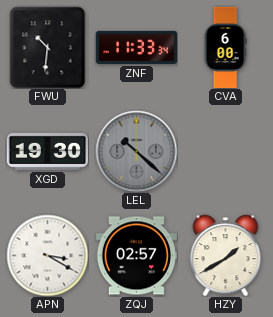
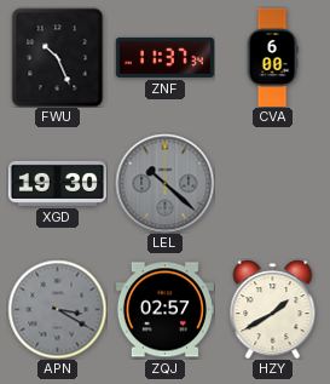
FWU: 10:31 -> 10:26
ZNF: 11:33 -> 11:37
APN dial: white -> grey
